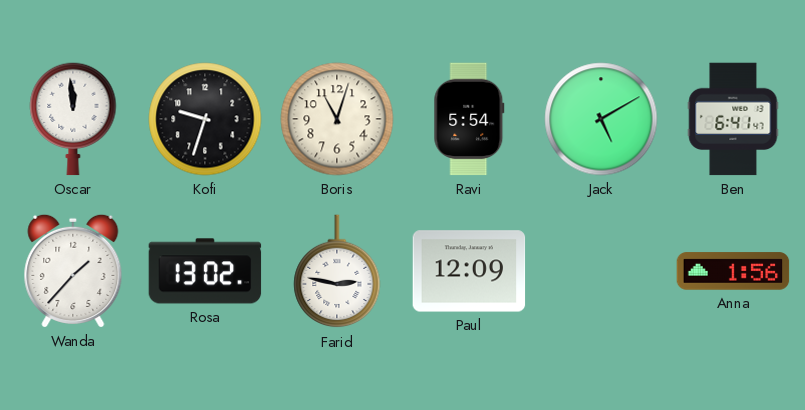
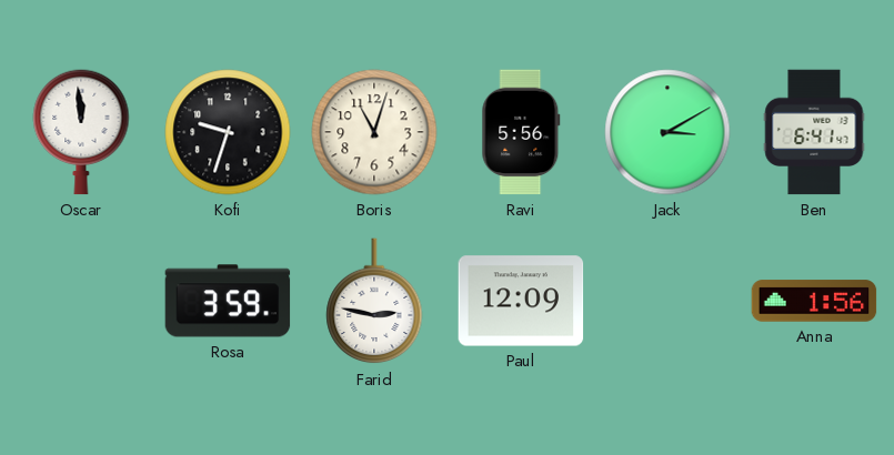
Ravi: 5:54 -> 5:56
Jack: 5:10 -> 3:10
Wanda: 1:37 -> none
Rosa: 13:02 -> 3:59
